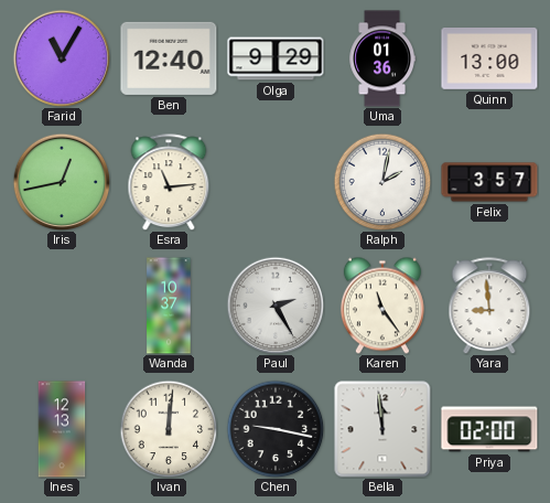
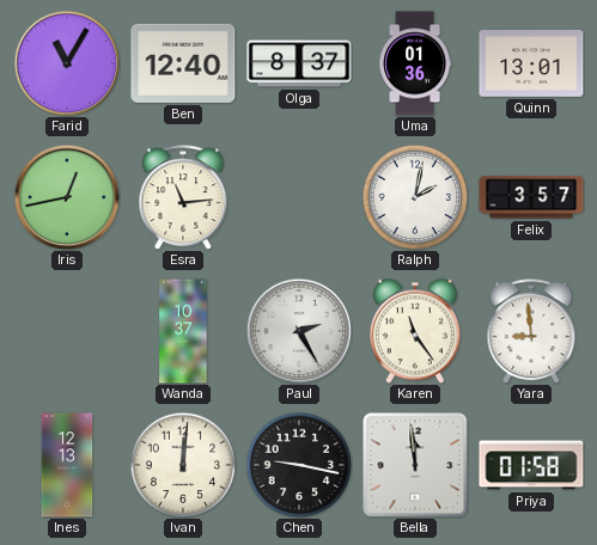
Olga: 9:29 -> 8:37
Quinn: 13:00 -> 13:01
Priya: 02:00 -> 01:58
